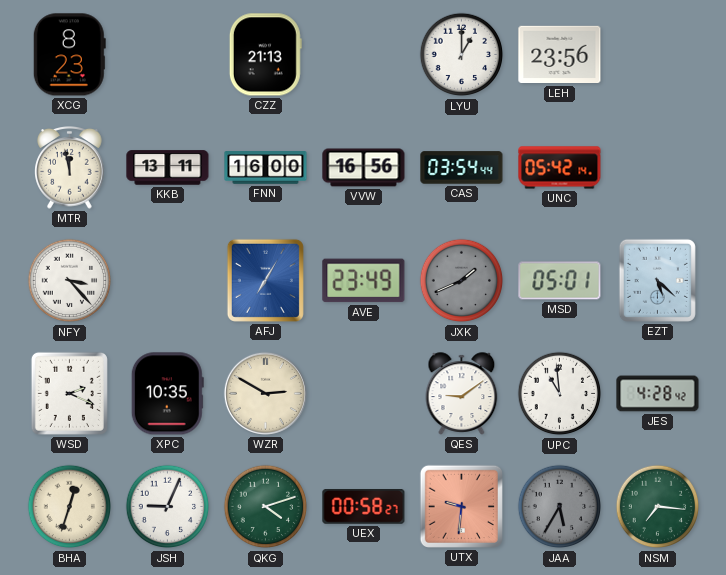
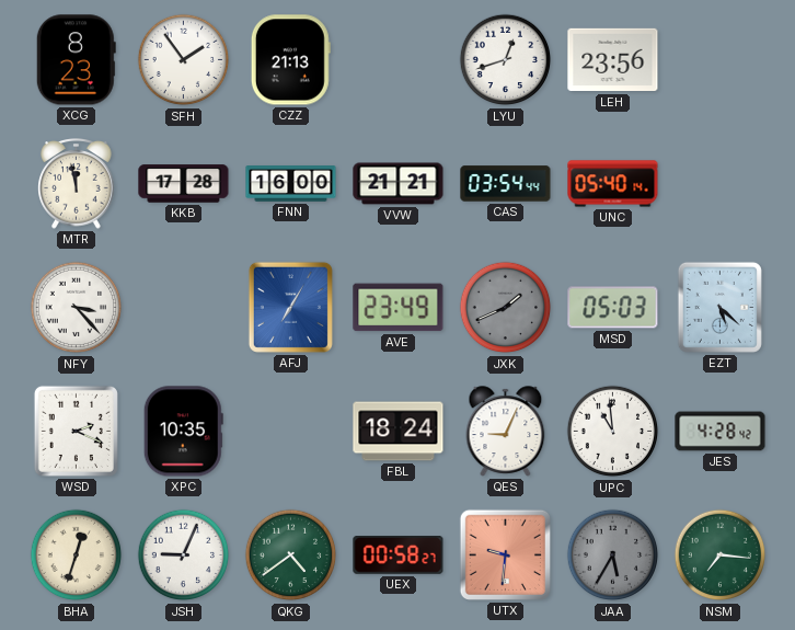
SFH: none -> 1:54
LYU: 1:00 -> 12:42
KKB: 13:11 -> 17:28
VVW: 16:56 -> 21:21
UNC: 05:42 -> 05:40
MSD: 05:01 -> 05:03
WZR: 2:50 -> none
FBL: none -> 18:24
QES: 9:09 -> 9:04
QKG: 4:12 -> 4:39
